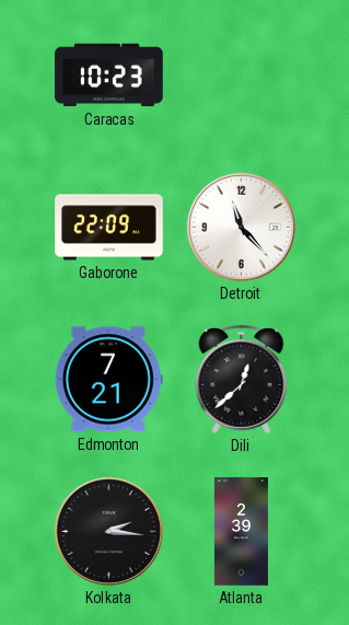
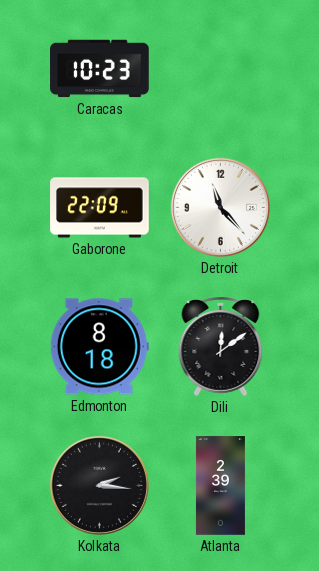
Edmonton: 7:21 -> 8:18
Dili: 12:38 -> 12:09
